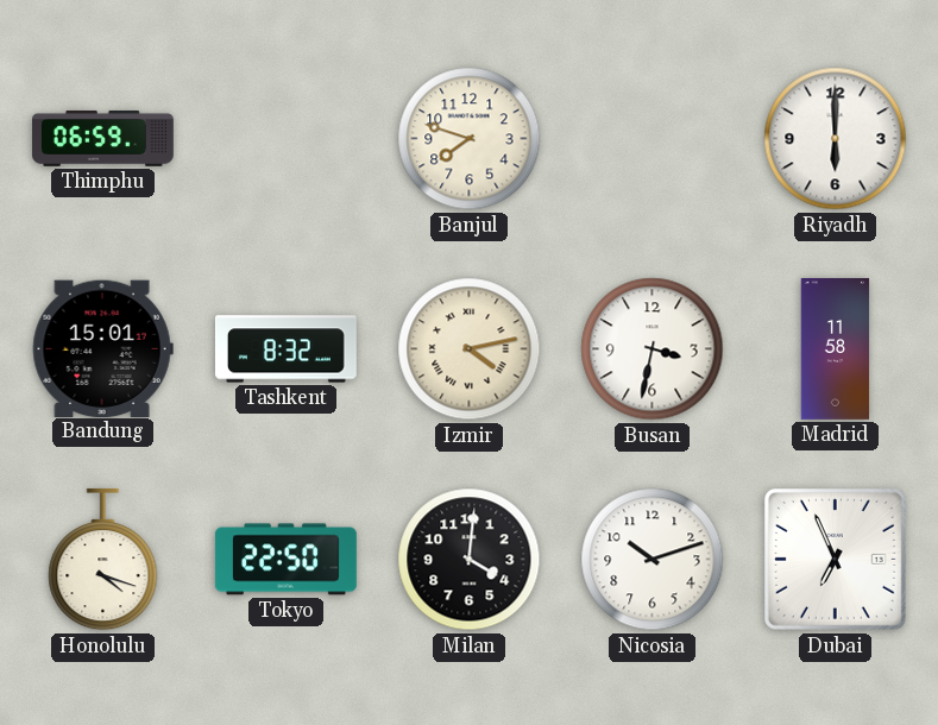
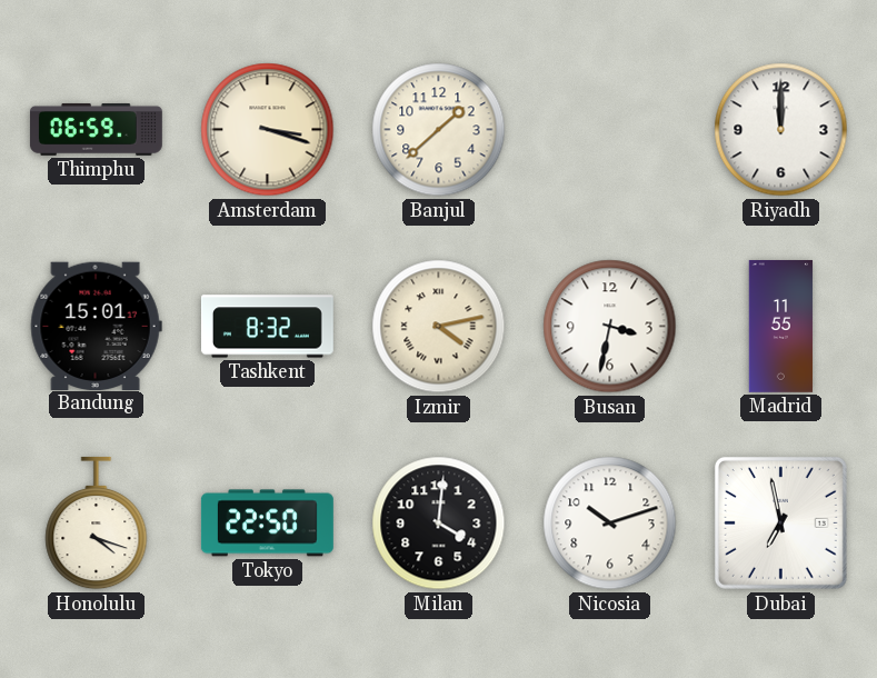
Amsterdam: none -> 3:18
Banjul: 7:48 -> 1:38
Riyadh: 6:00 -> 12:00
Madrid: 11:58 -> 11:55
Dubai: 6:56 -> 6:58
